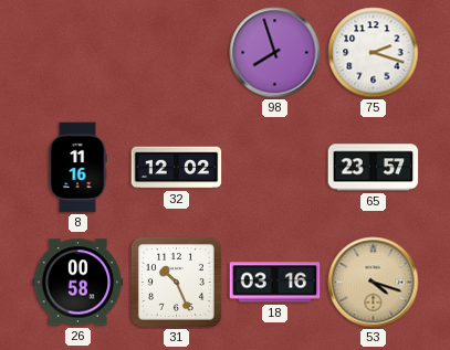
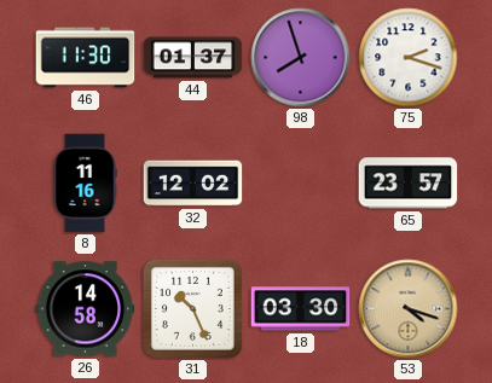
46: none -> 11:30
44: none -> 01:37
26: 00:58 -> 14:58
18: 03:16 -> 03:30
